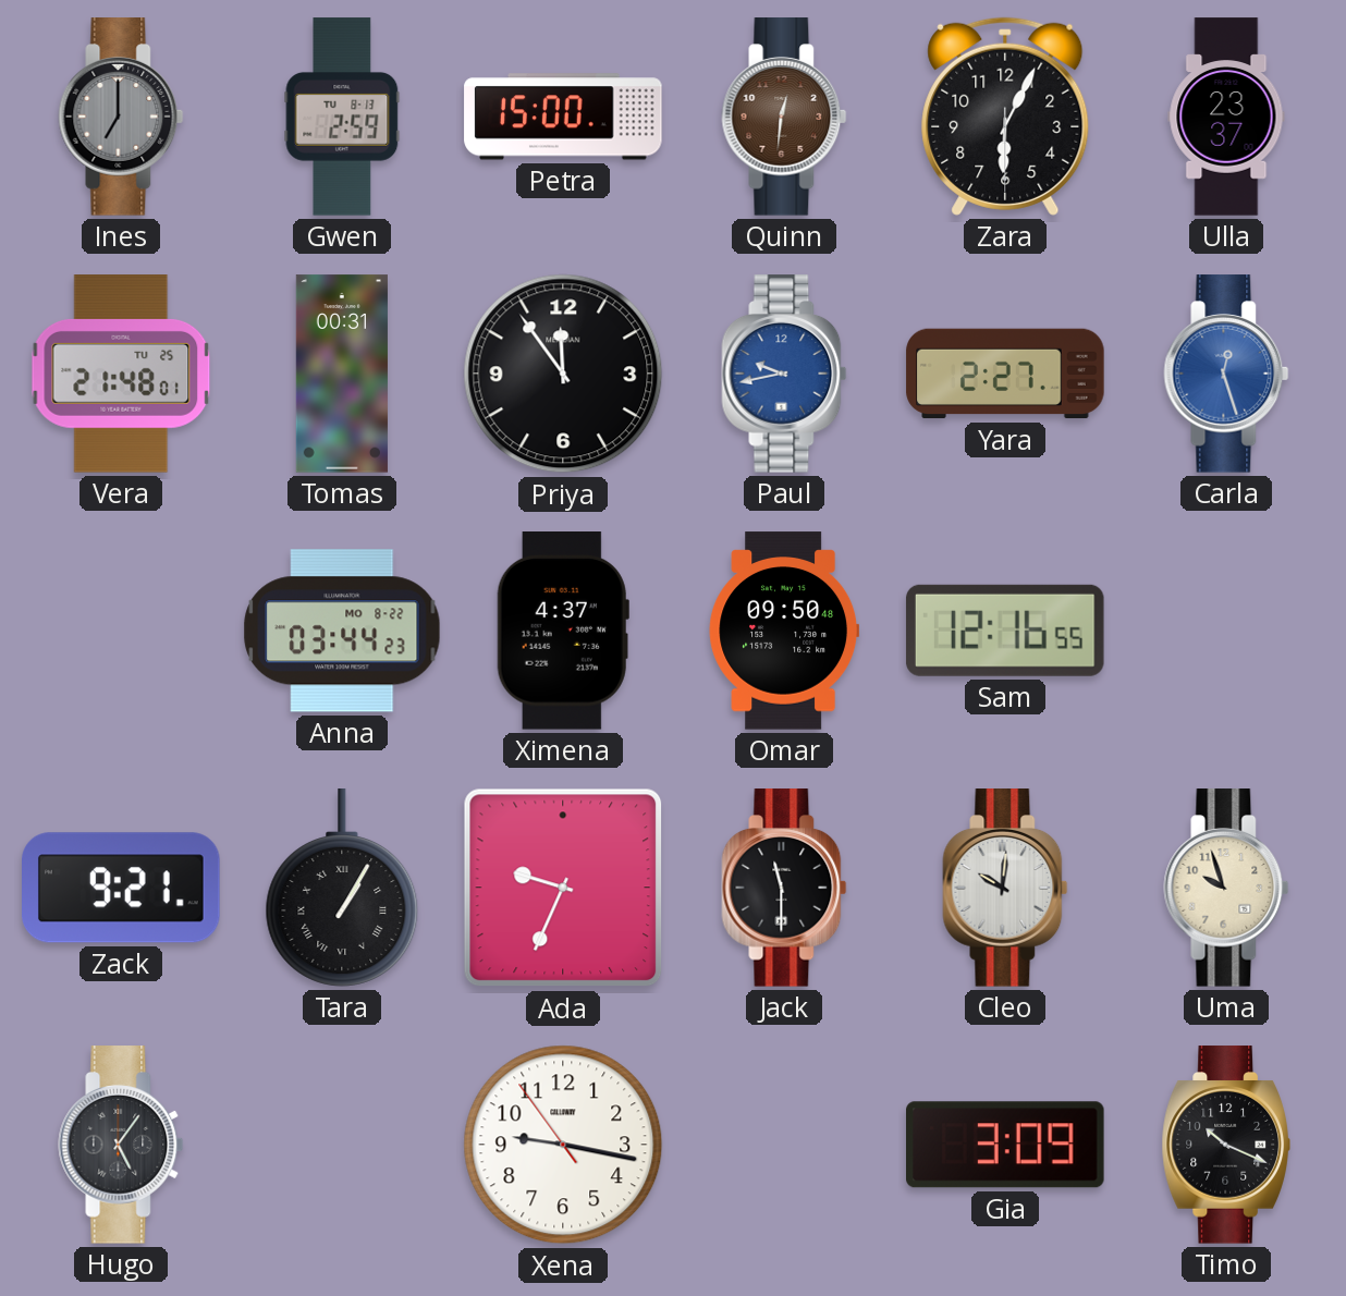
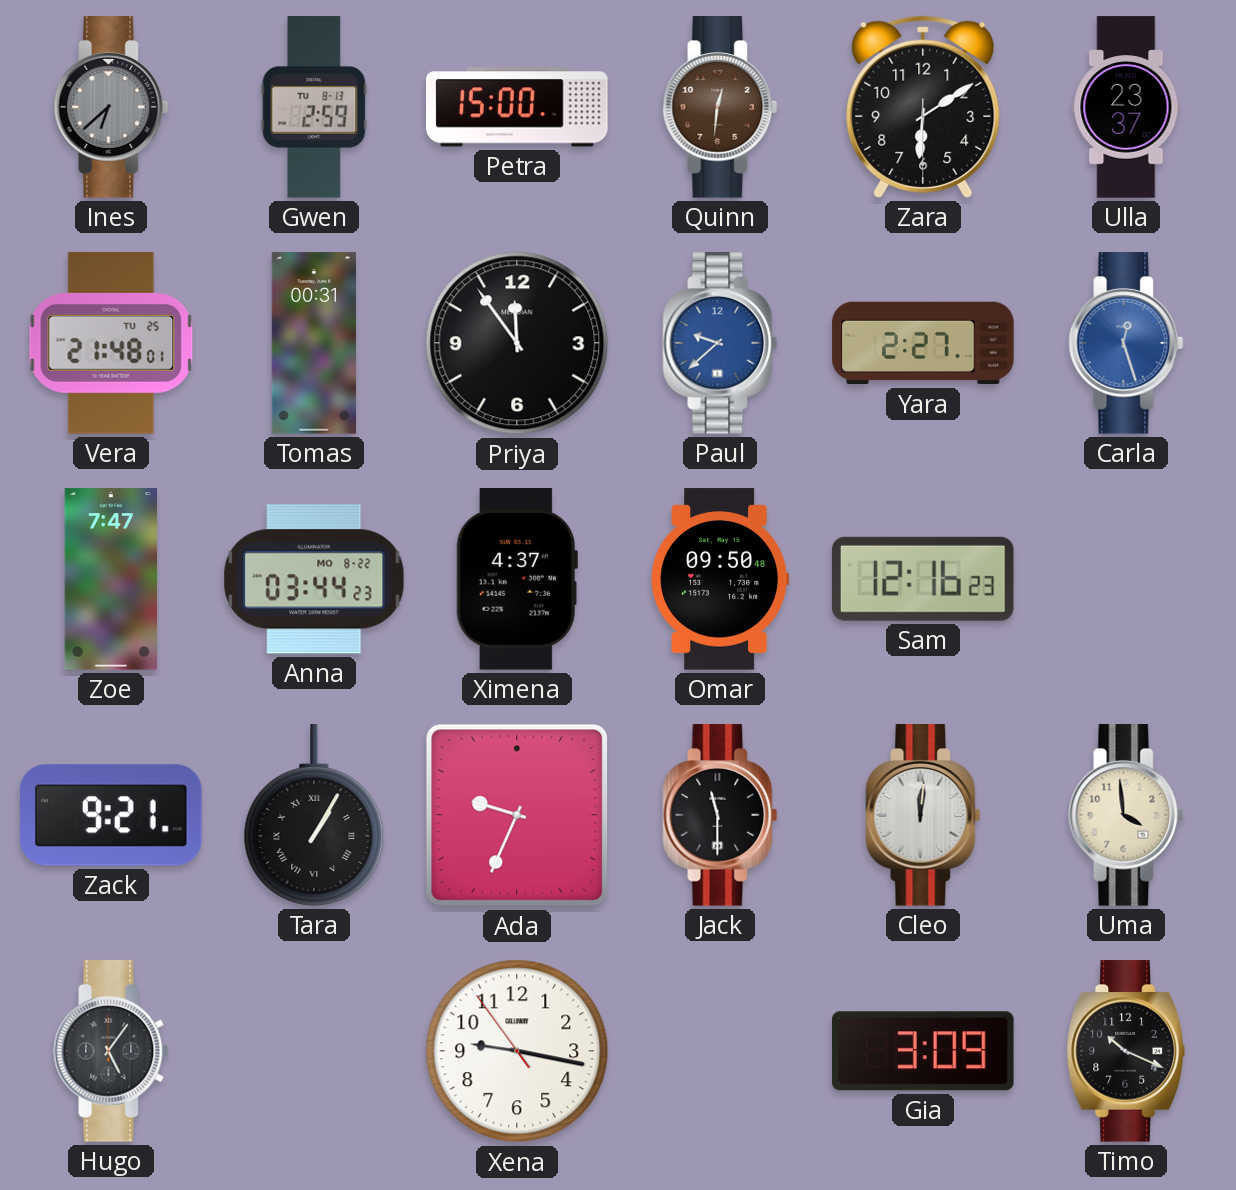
Ines: 7:00 -> 6:38
Zara: 6:04 -> 6:09
Paul: 9:43 -> 9:38
Zoe: none -> 7:47
Sam: 12:16:55 -> 12:16:23
Cleo: 10:01 -> 12:01
Uma: 9:57 -> 3:59
